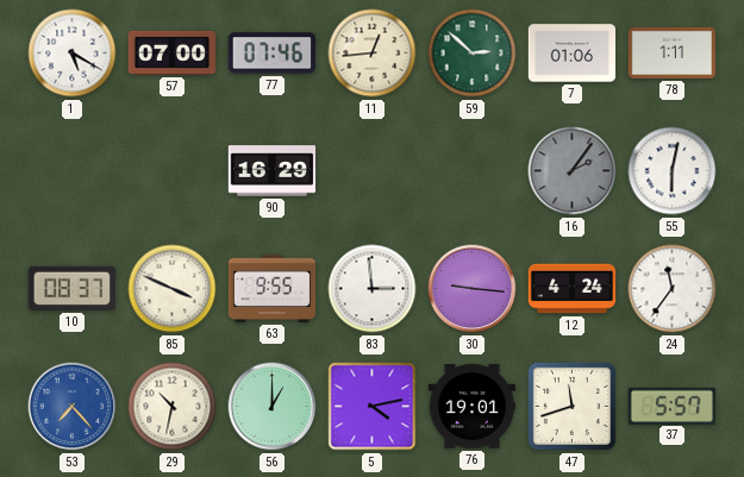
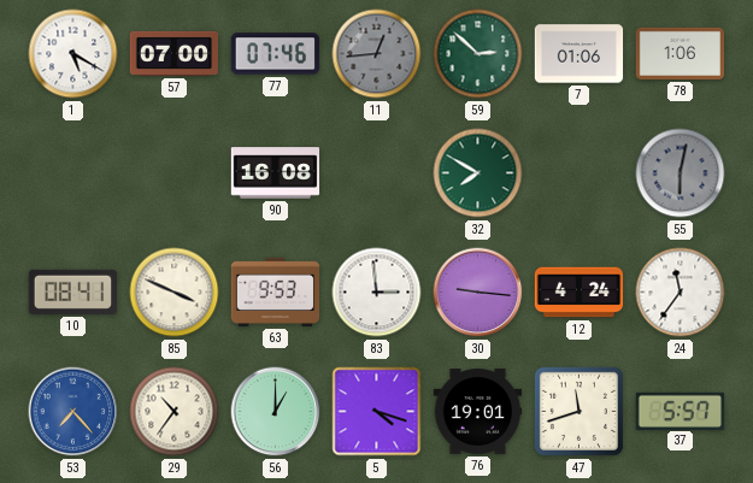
11 dial: cream -> grey
78: 1:11 -> 1:06
90: 16:29 -> 16:08
32: none -> 7:50
16: 2:06 -> none
55 dial: white -> grey
10: 08:37 -> 08:41
63: 9:55 -> 9:53
29: 10:32 -> 10:36
5: 4:13 -> 4:18
